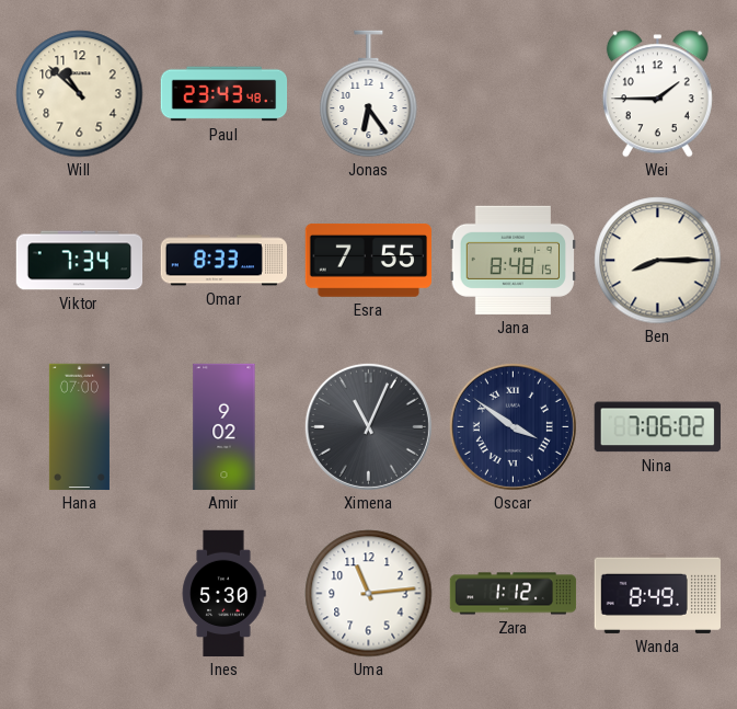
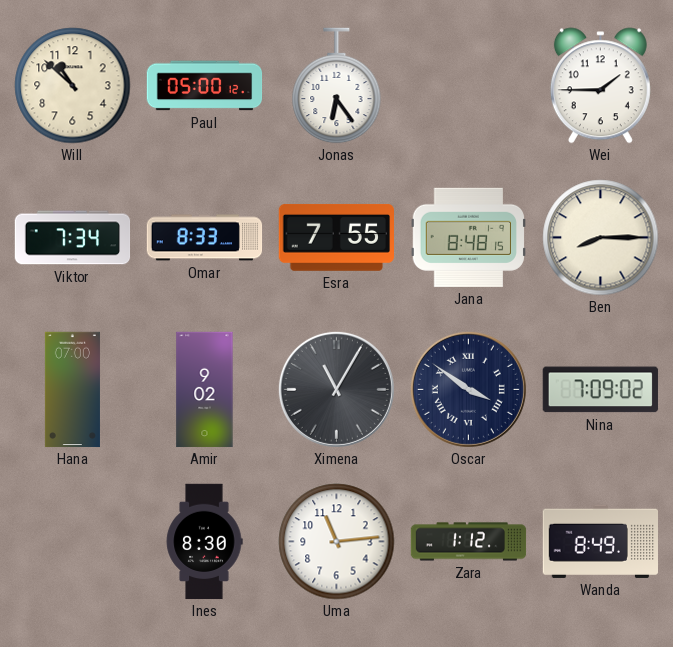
Paul: 23:43 -> 05:00
Ximena: 11:04 -> 11:05
Nina: 7:06 -> 7:09
Ines: 5:30 -> 8:30
